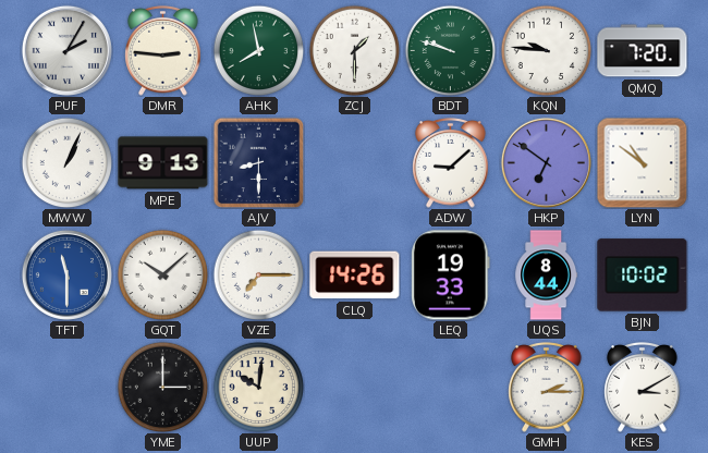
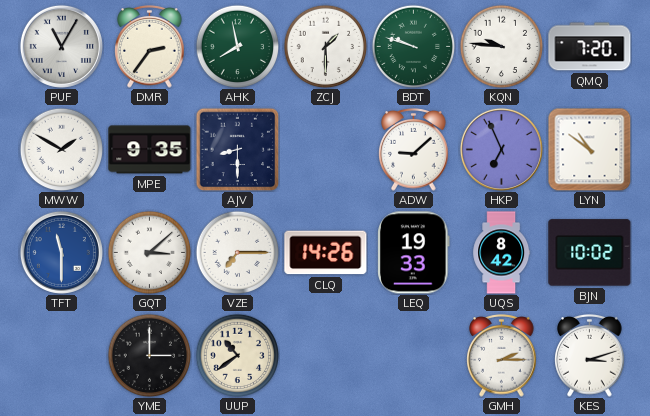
PUF: 2:05 -> 11:05
DMR: 2:46 -> 2:36
MWW: 1:04 -> 1:50
MPE: 9:13 -> 9:35
HKP: 6:51 -> 6:56
GQT: 10:08 -> 3:08
UQS: 8:44 -> 8:42
UUP: 10:01 -> 10:39
KES: 3:10 -> 3:12
